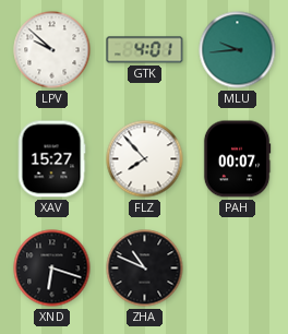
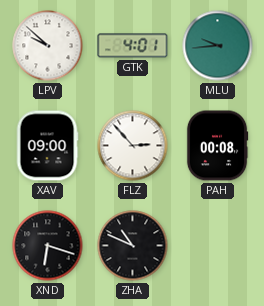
XAV: 15:27 -> 09:00
FLZ: 7:53 -> 2:53
PAH: 00:07 -> 00:08
